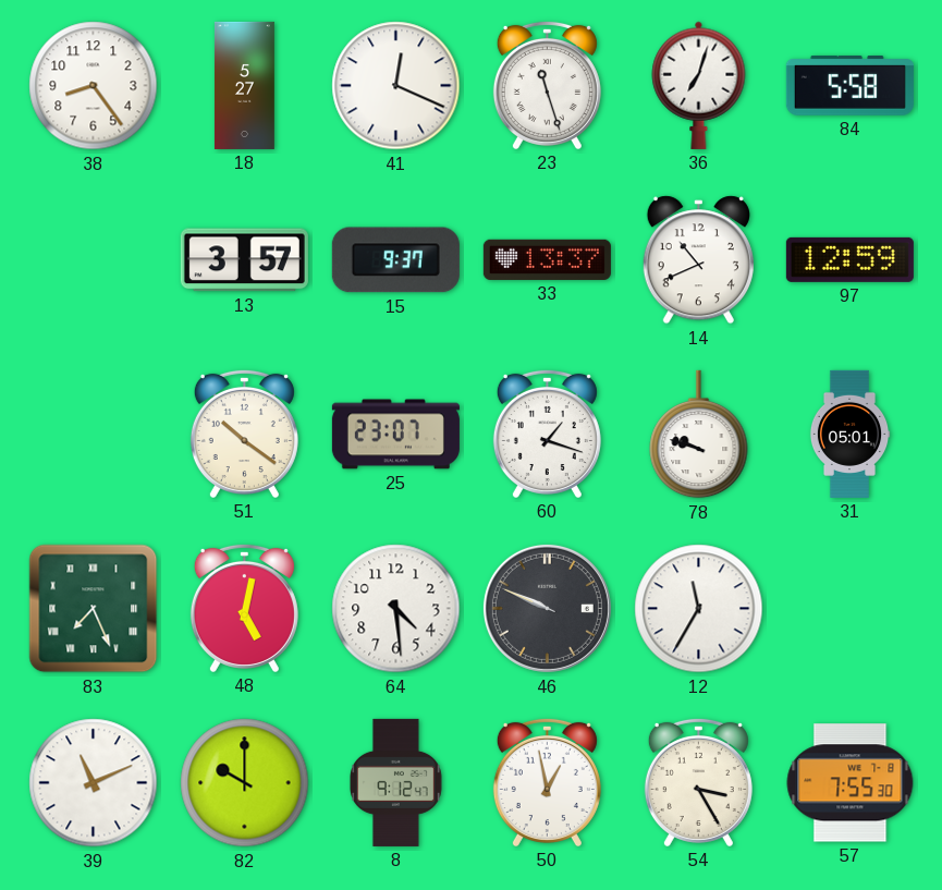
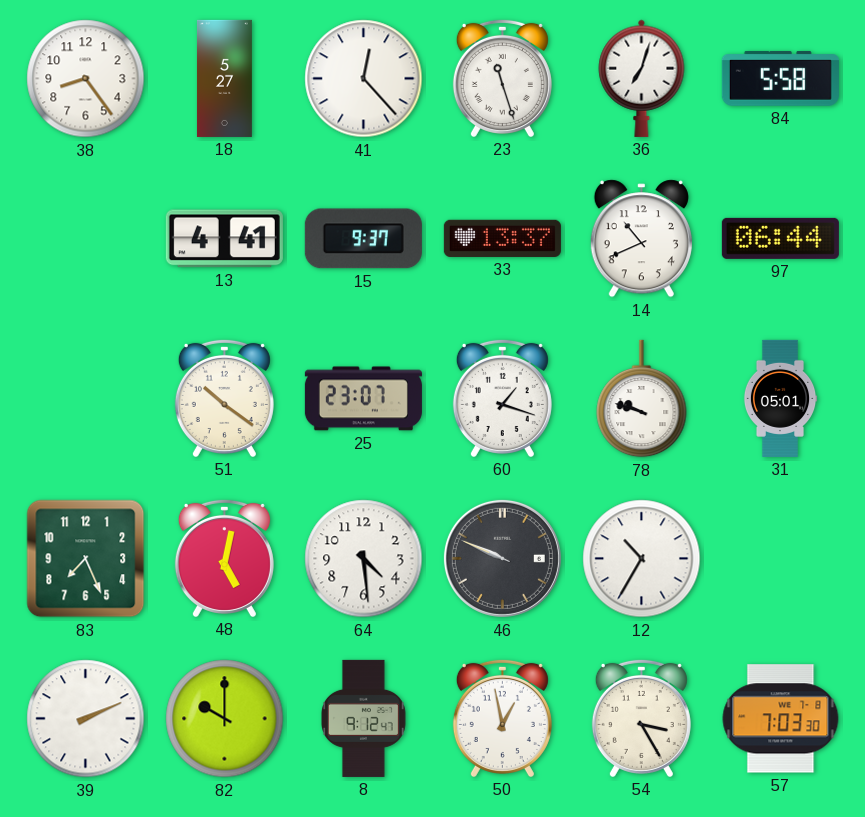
41: 12:19 -> 12:23
13: 3:57 -> 4:41
97: 12:59 -> 06:44
83 numerals: Roman -> Arabic
12: 11:35 -> 10:35
39: 11:11 -> 2:11
57: 7:55 -> 7:03
